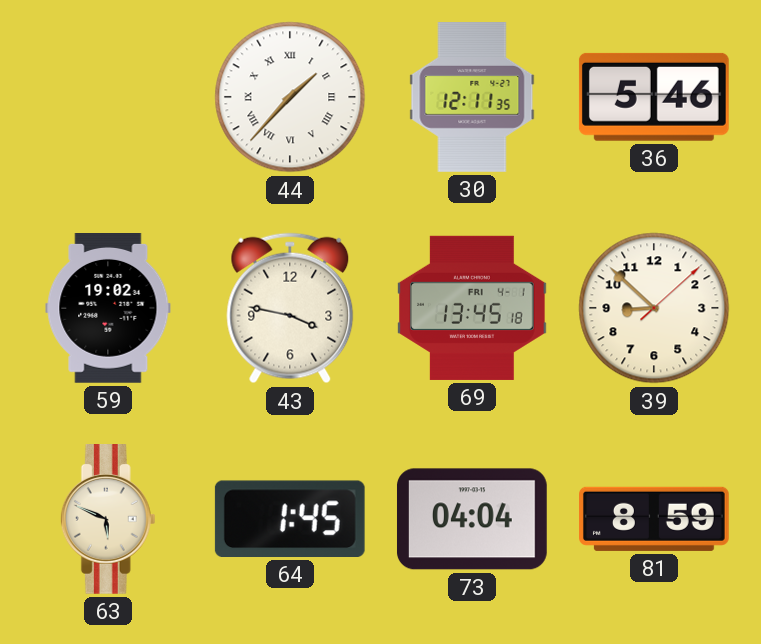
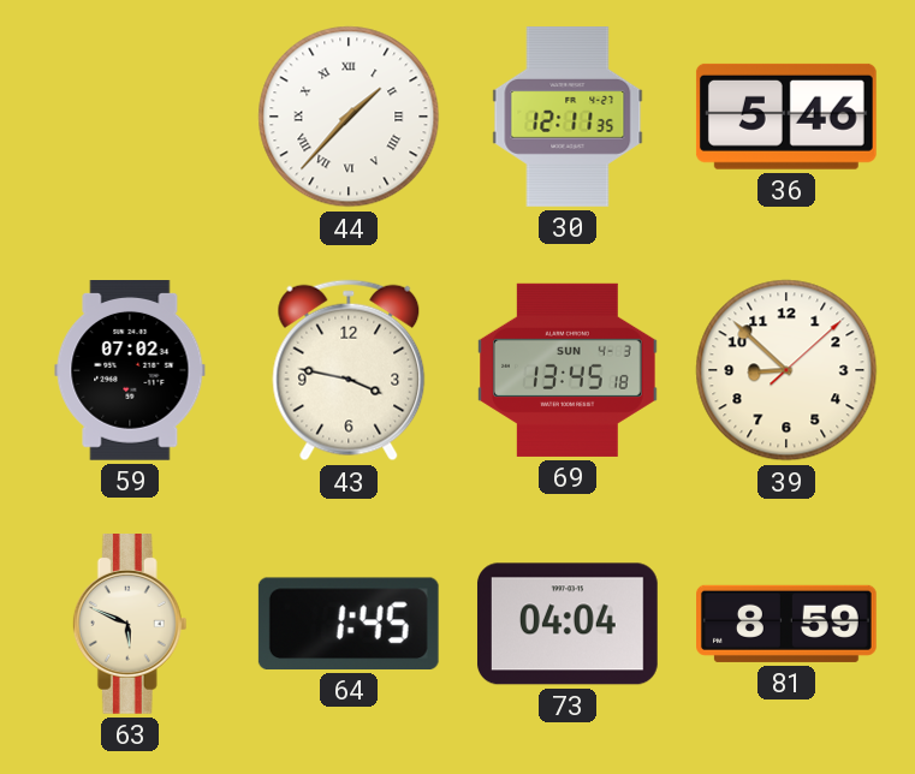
59: 19:02 -> 07:02
69 date: FRI 4-1 -> SUN 4-3
